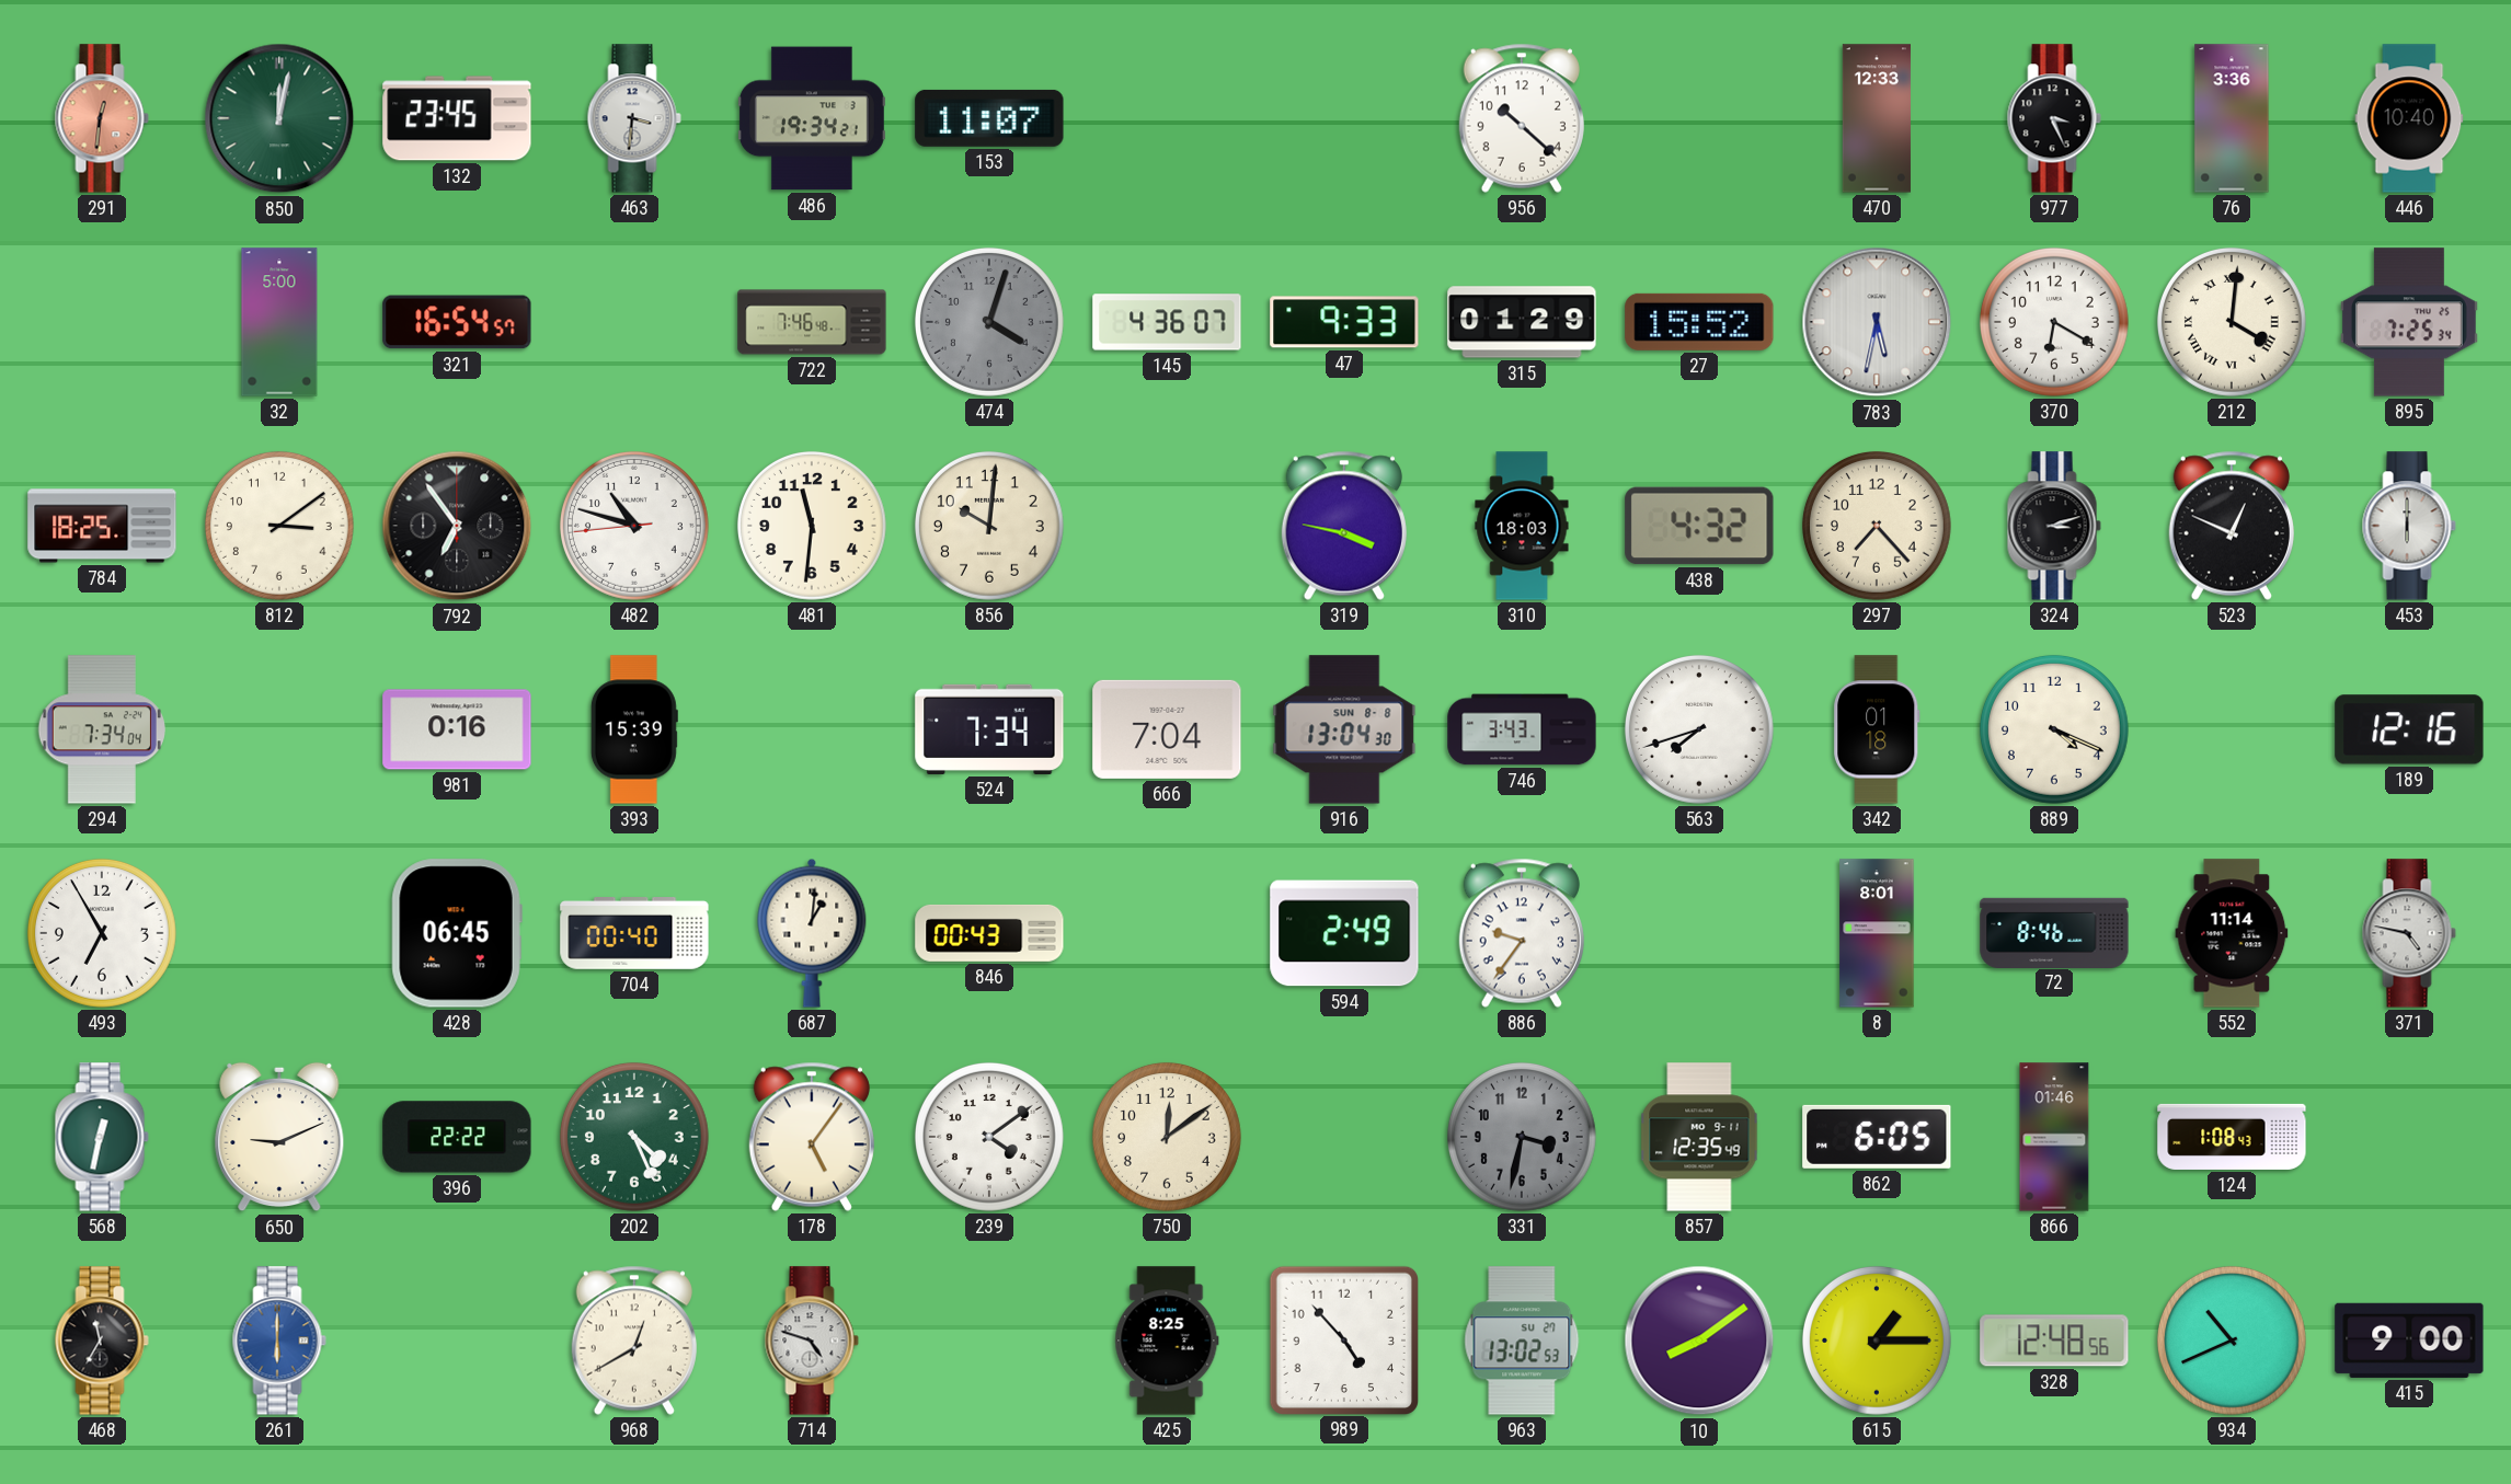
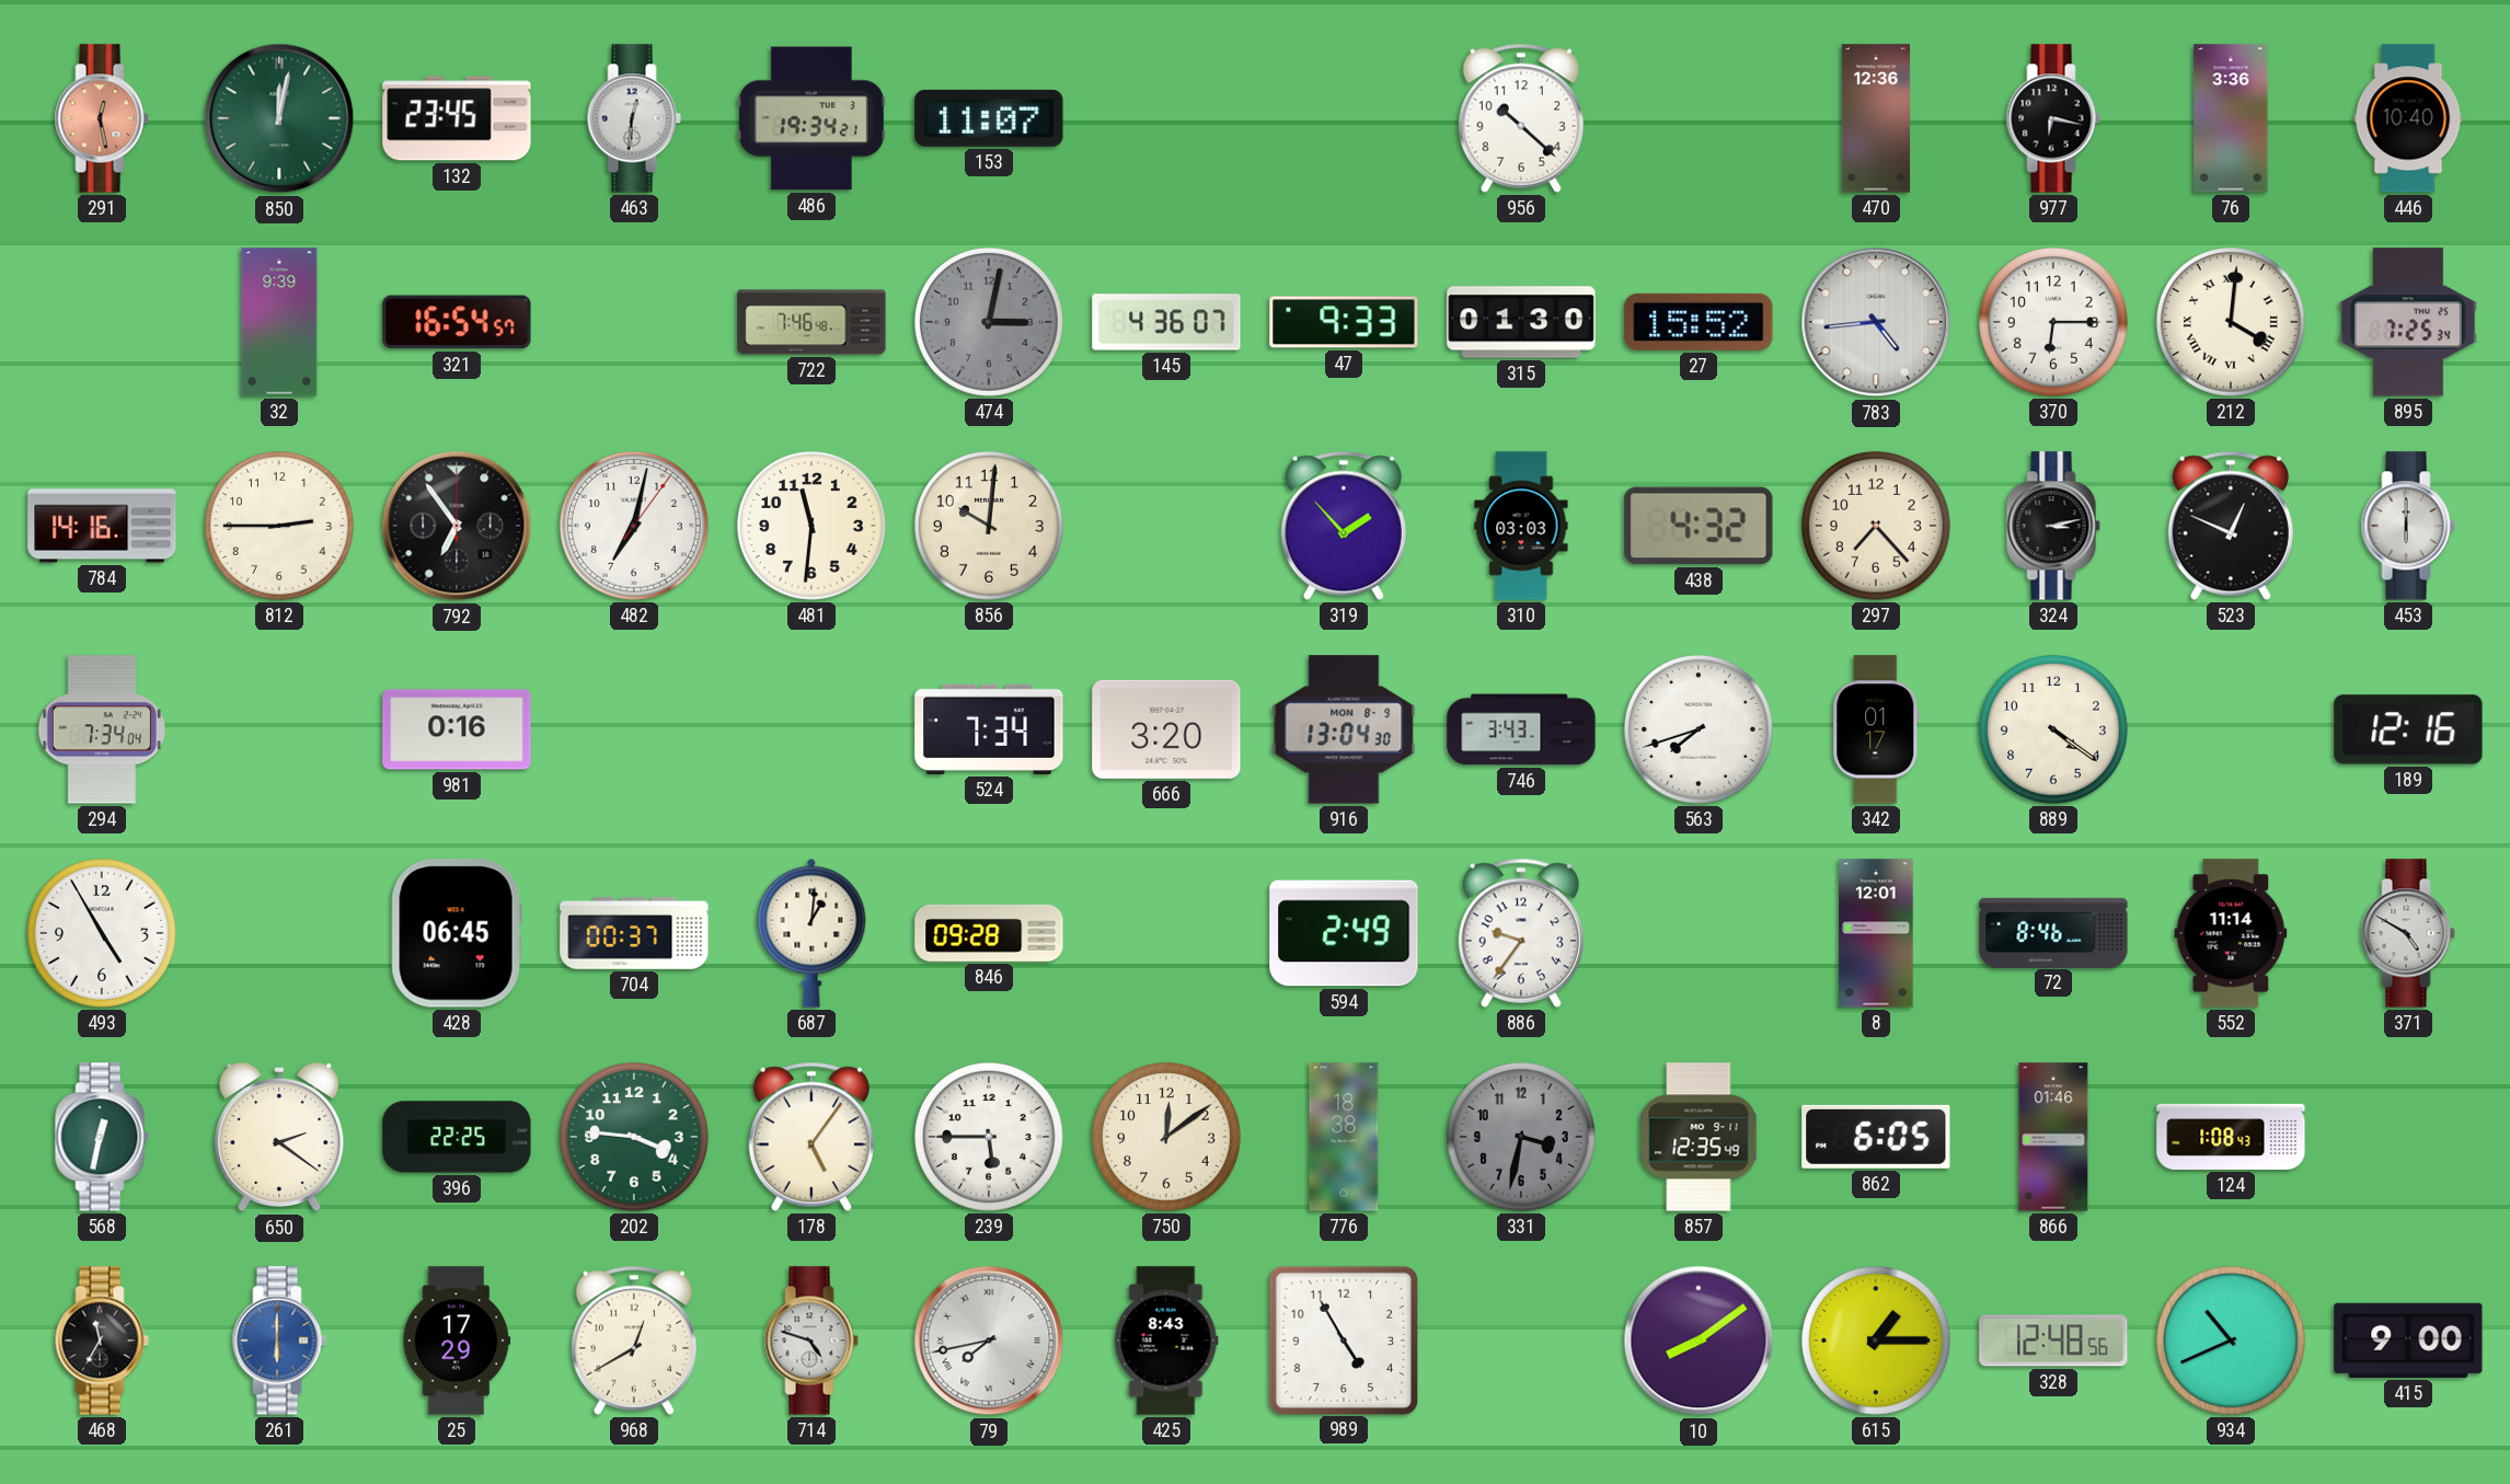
291: 12:31 -> 12:28
463: 3:31 -> 12:31
470: 12:33 -> 12:36
977: 3:26 -> 6:17
32: 5:00 -> 9:39
474: 4:03 -> 3:02
315: 01:29 -> 01:30
783: 5:32 -> 4:44
370: 6:20 -> 6:15
784: 18:25 -> 14:16
812: 3:09 -> 2:45
482: 10:47 -> 7:02
319: 3:47 -> 1:53
310: 18:03 -> 03:03
324: 3:12 -> 3:13
393: 15:39 -> none
666: 7:04 -> 3:20
916 date: SUN 8-8 -> MON 8-9
342: 01:18 -> 01:17
889: 4:19 -> 4:21
493: 6:55 -> 4:55
704: 00:40 -> 00:37
846: 00:43 -> 09:28
8: 8:01 -> 12:01
371: 4:47 -> 4:50
650: 9:11 -> 2:21
396: 22:22 -> 22:25
202: 4:26 -> 3:46
239: 4:09 -> 5:45
776: none -> 18:38
25: none -> 17:29
79: none -> 7:43
425: 8:25 -> 8:43
989: 4:53 -> 4:55
963: 13:02 -> none
